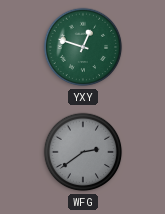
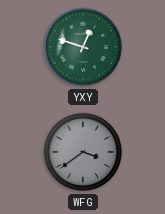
WFG: 2:39 -> 3:39
